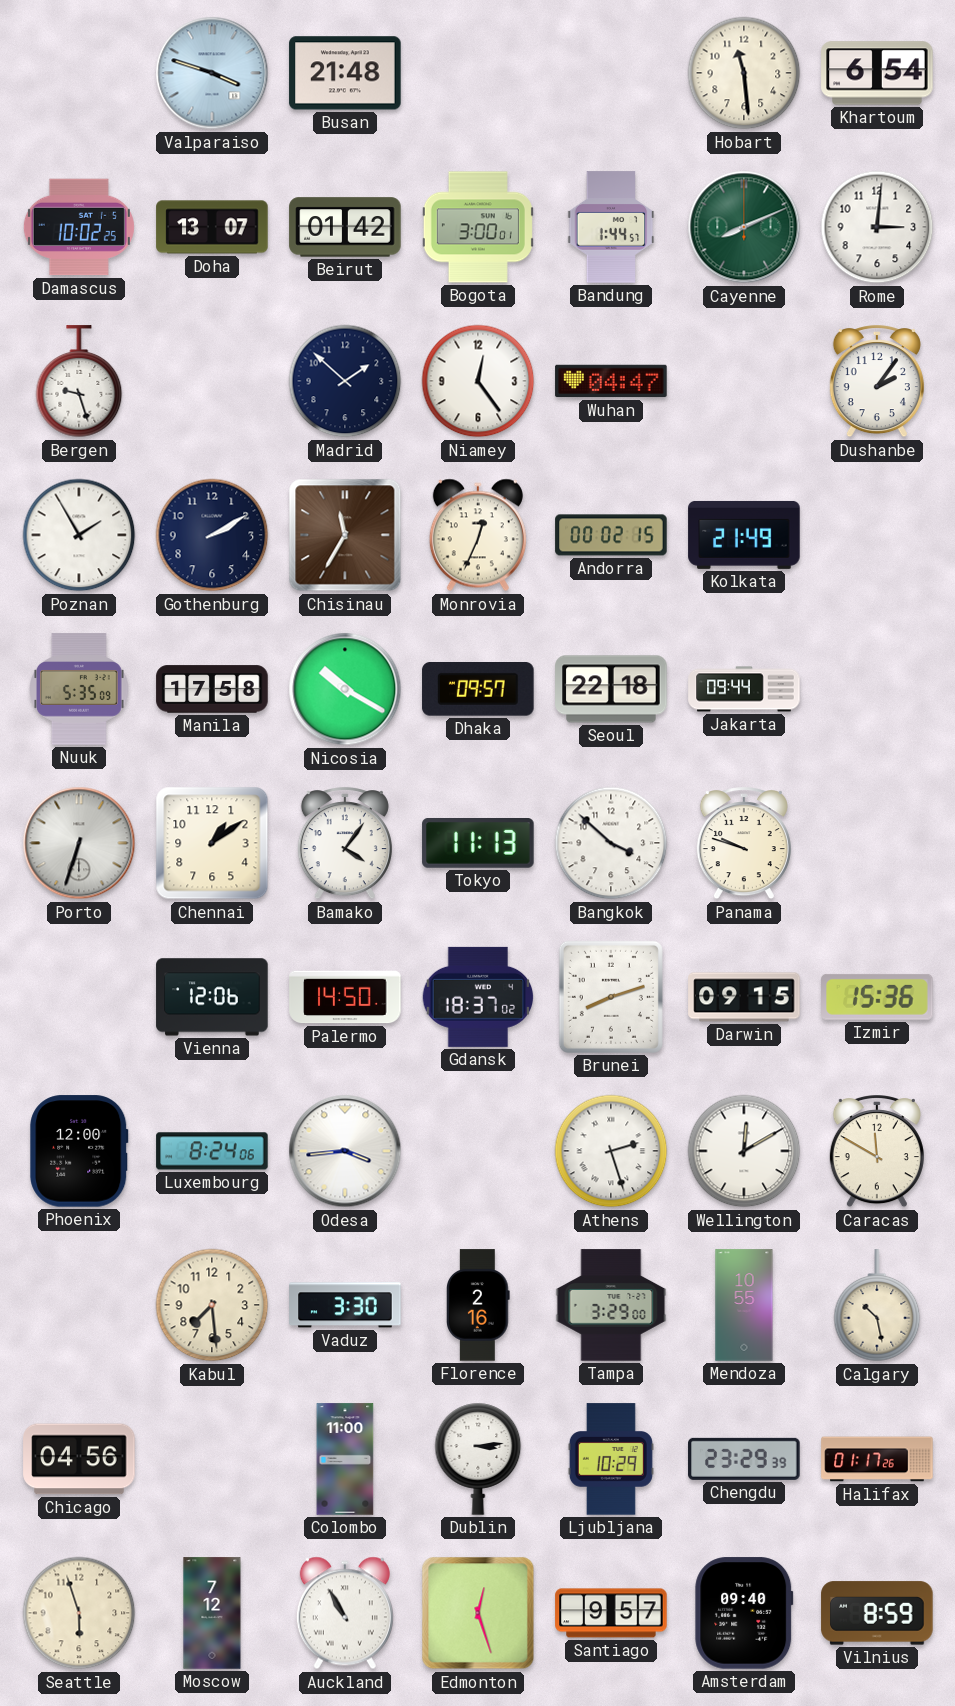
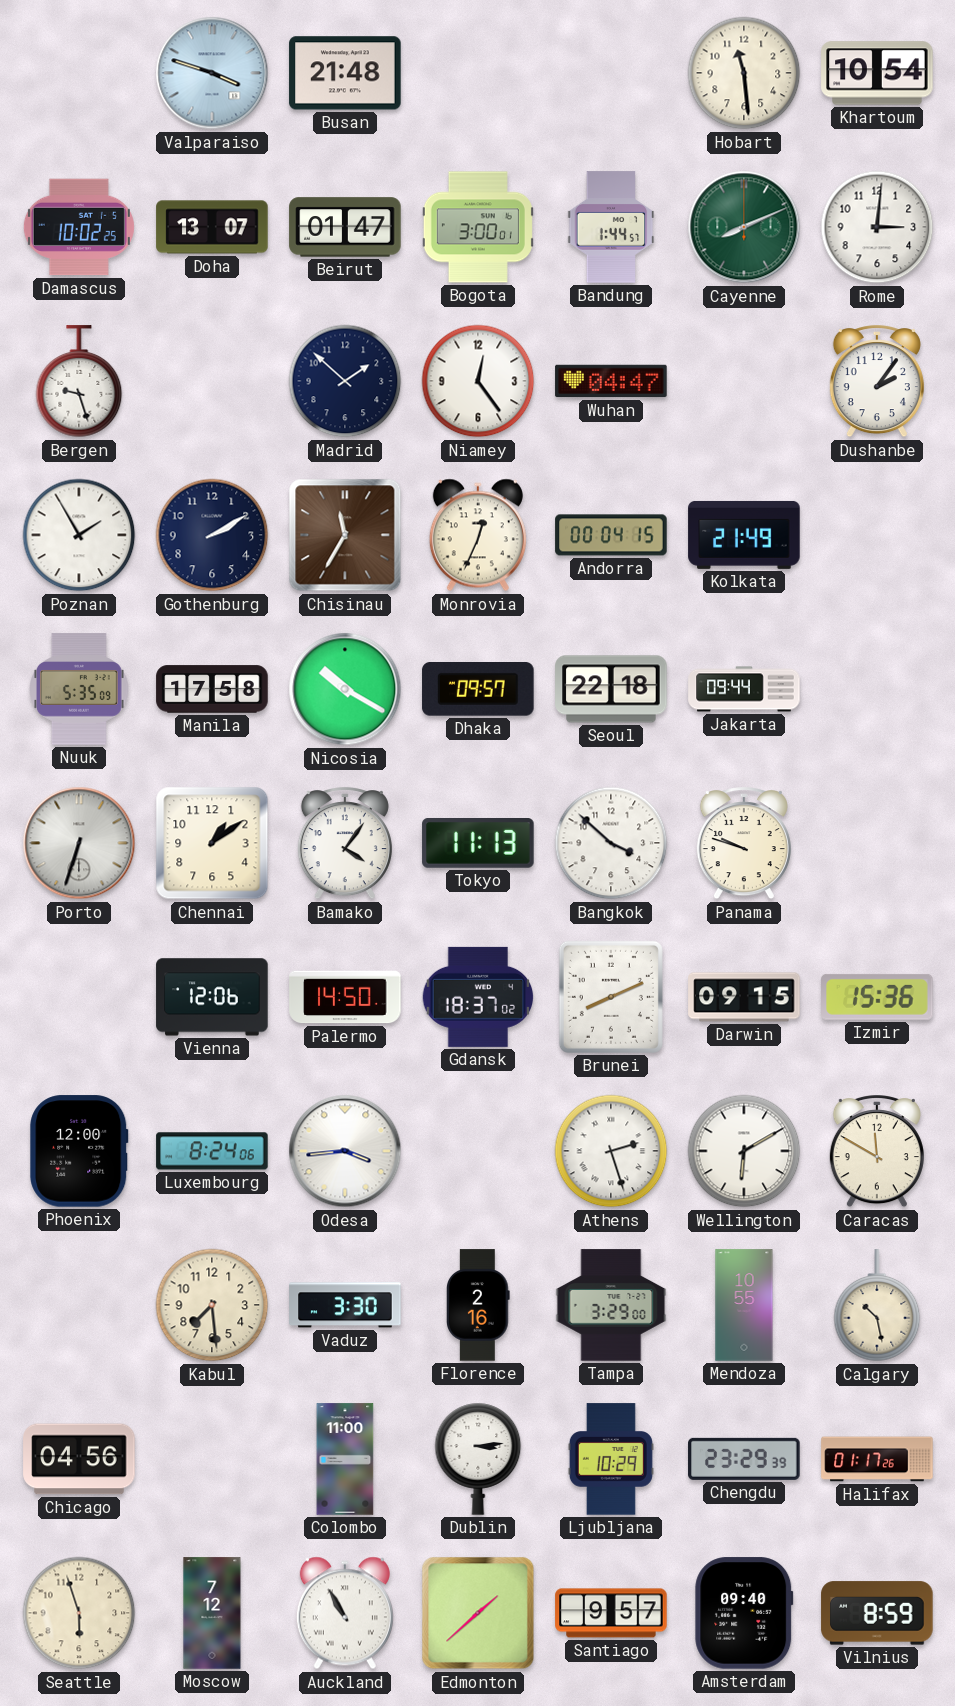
Khartoum: 6:54 -> 10:54
Beirut: 01:42 -> 01:47
Andorra: 00:02 -> 00:04
Brunei: 8:12 -> 8:11
Wellington: 12:10 -> 6:10
Edmonton: 12:27 -> 1:38
